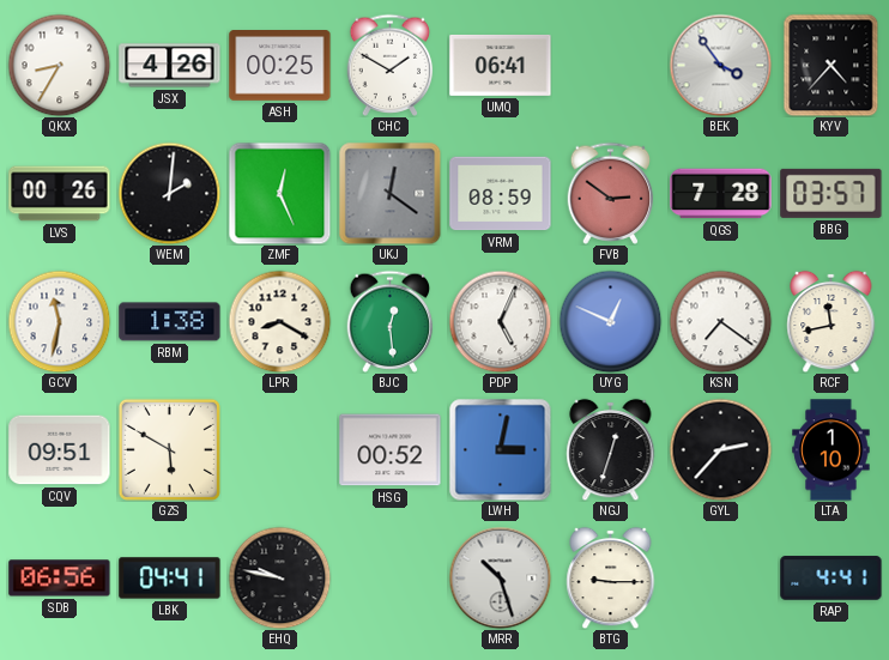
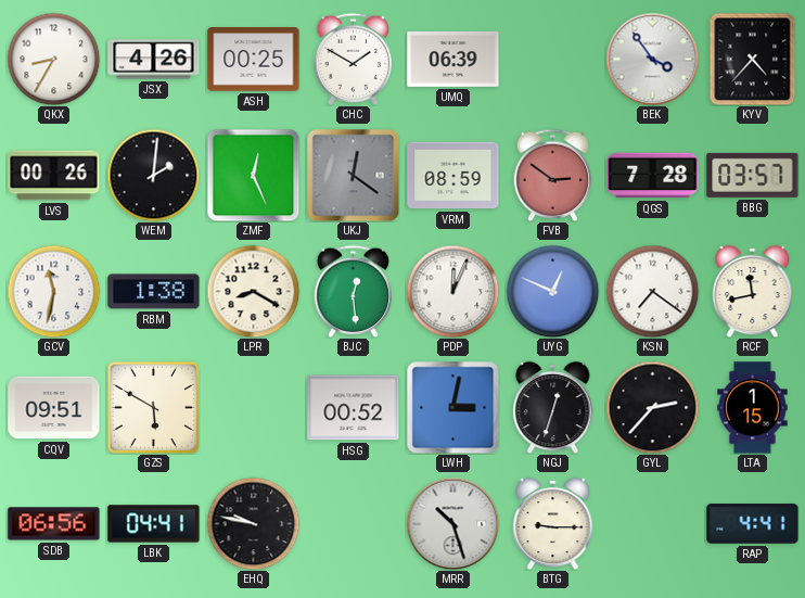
UMQ: 06:41 -> 06:39
PDP: 5:04 -> 12:04
LTA: 1:10 -> 1:15
